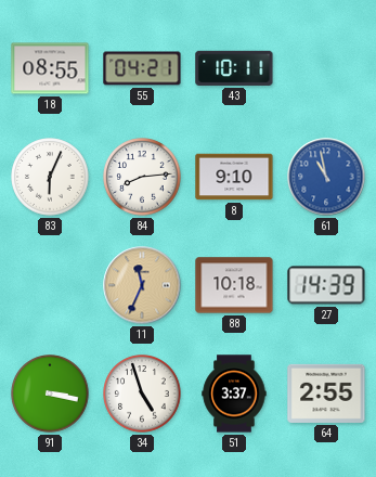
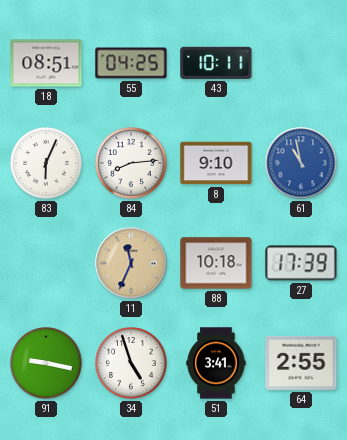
18: 08:55 -> 08:51
55: 04:21 -> 04:25
27: 14:39 -> 17:39
91: 3:17 -> 9:17
51: 3:37 -> 3:41
